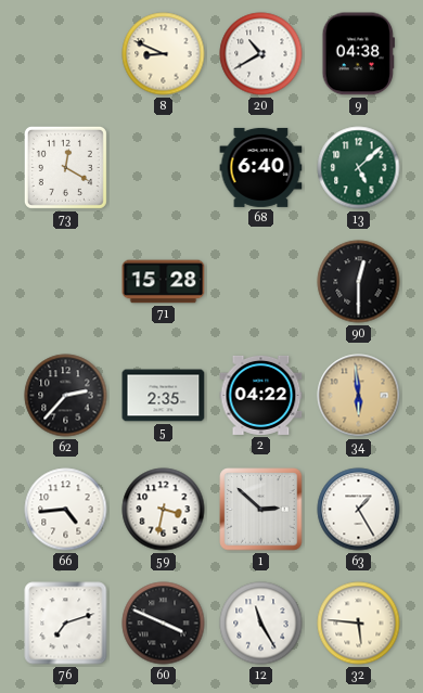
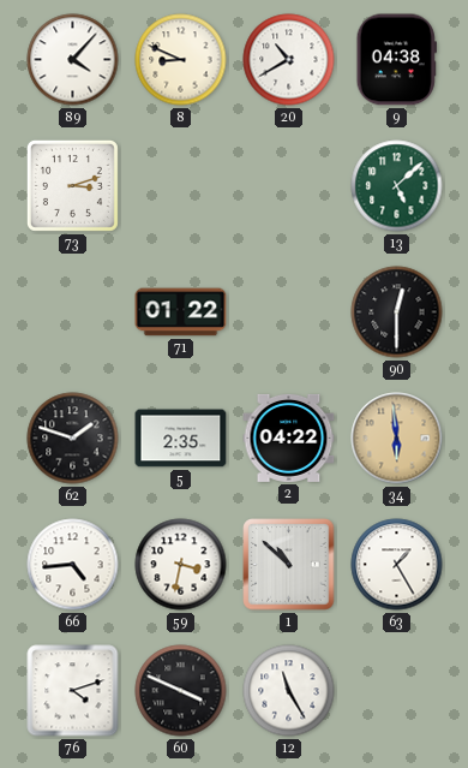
89: none -> 4:07
73: 12:20 -> 3:12
68: 6:40 -> none
71: 15:28 -> 01:22
62: 2:37 -> 1:48
1: 2:52 -> 10:52
76: 7:12 -> 4:12
32: 5:46 -> none
